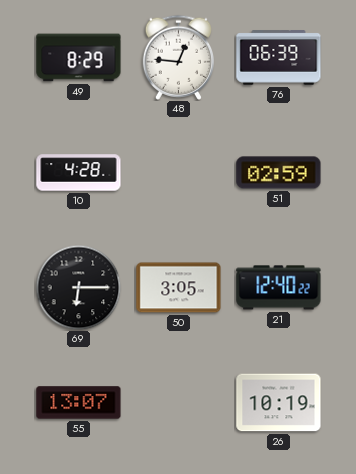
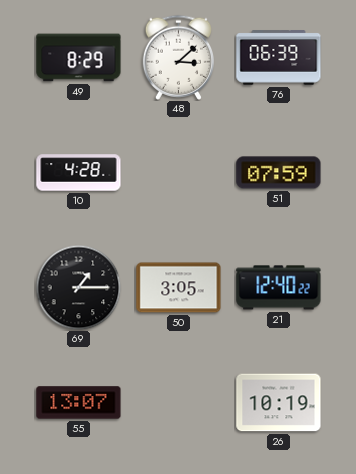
48: 12:46 -> 3:08
51: 02:59 -> 07:59
69: 6:15 -> 1:15
